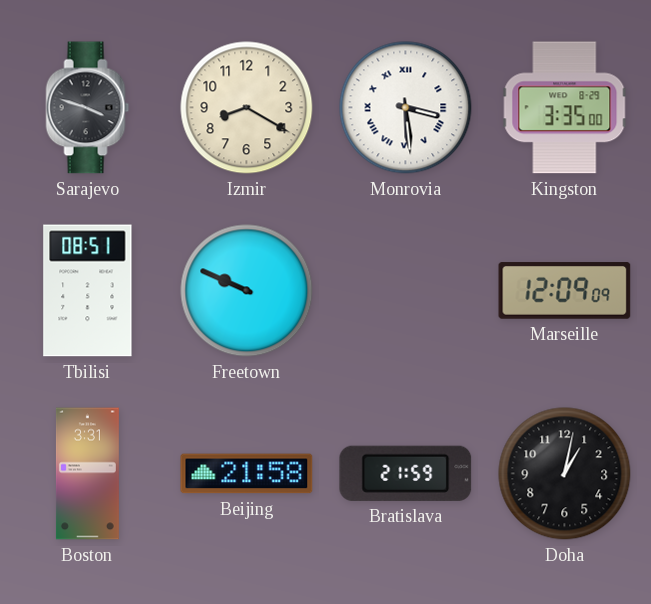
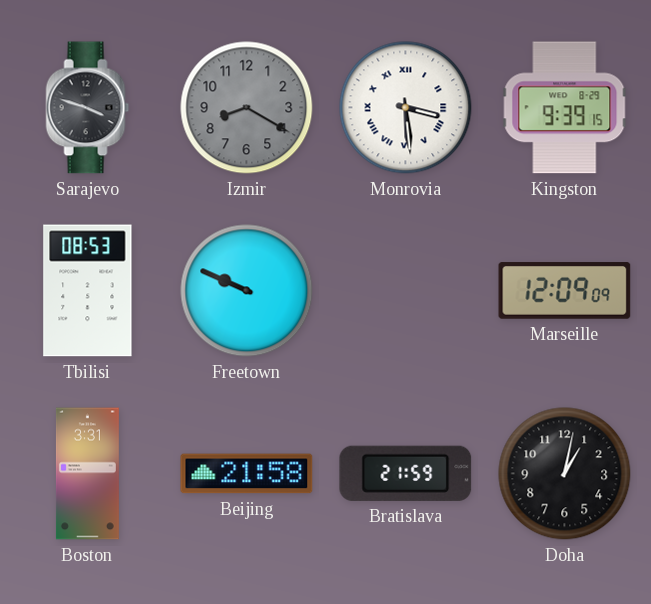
Izmir dial: cream -> grey
Kingston: 3:35 -> 9:39
Tbilisi: 08:51 -> 08:53
